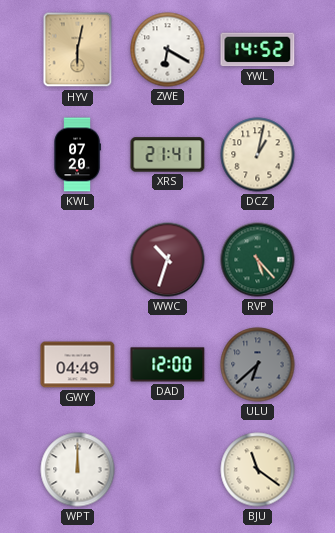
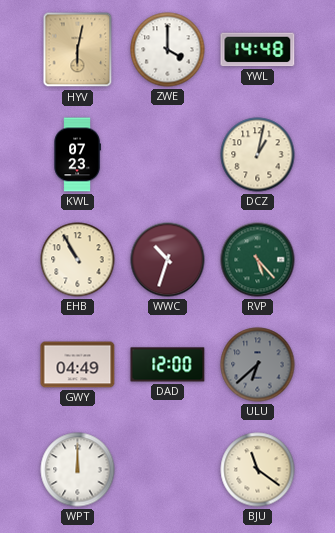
ZWE: 6:20 -> 4:00
YWL: 14:52 -> 14:48
KWL: 07:20 -> 07:23
XRS: 21:41 -> none
EHB: none -> 10:55
